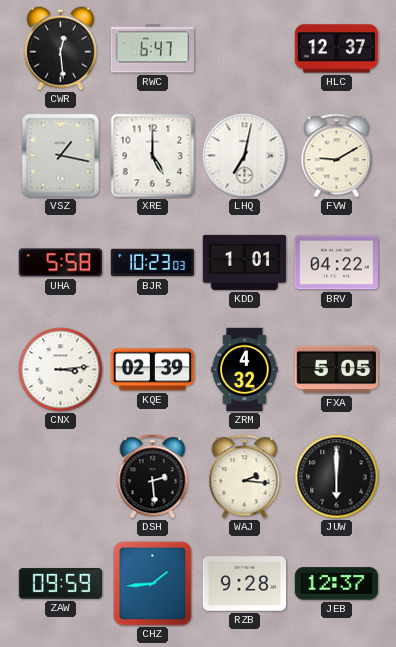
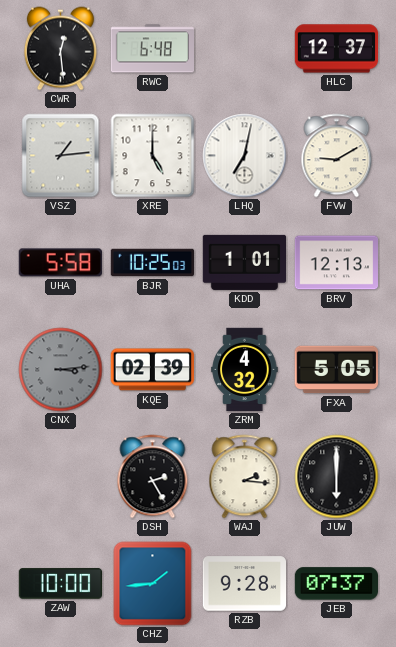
RWC: 6:47 -> 6:48
VSZ: 1:17 -> 1:14
BJR: 10:23 -> 10:25
BRV: 04:22 -> 12:13
CNX dial: white -> grey
DSH: 2:29 -> 2:25
ZAW: 09:59 -> 10:00
JEB: 12:37 -> 07:37
